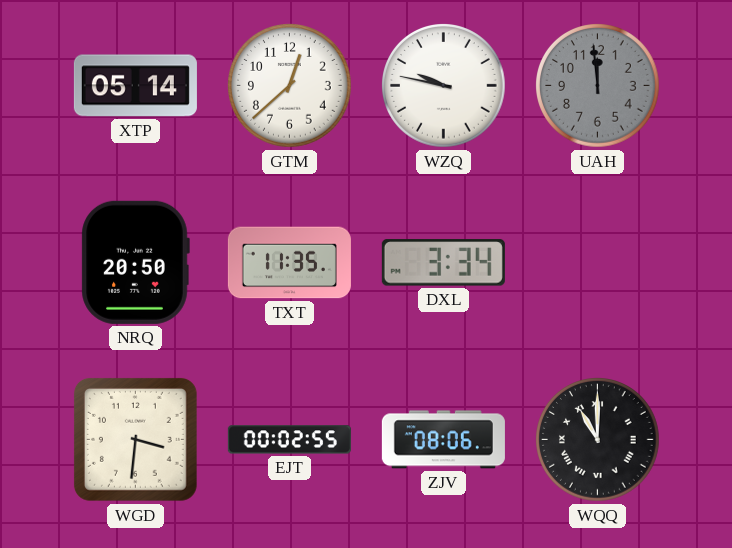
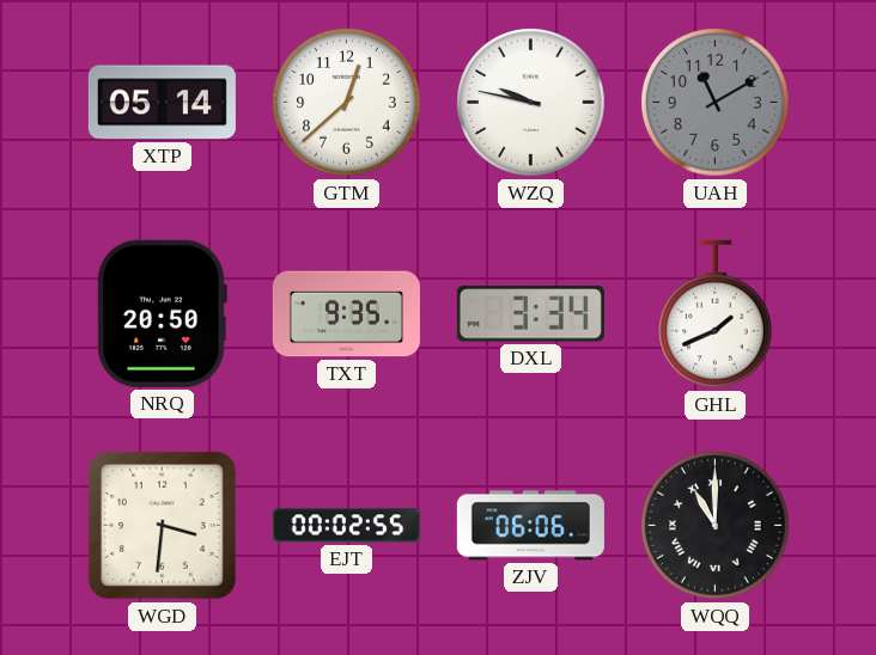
UAH: 11:59 -> 11:10
TXT: 11:35 -> 9:35
GHL: none -> 1:41
ZJV: 08:06 -> 06:06
